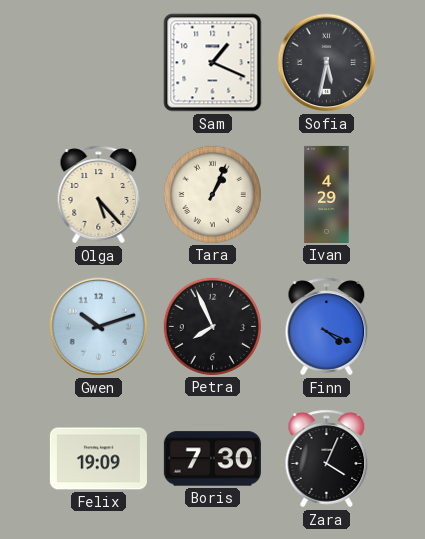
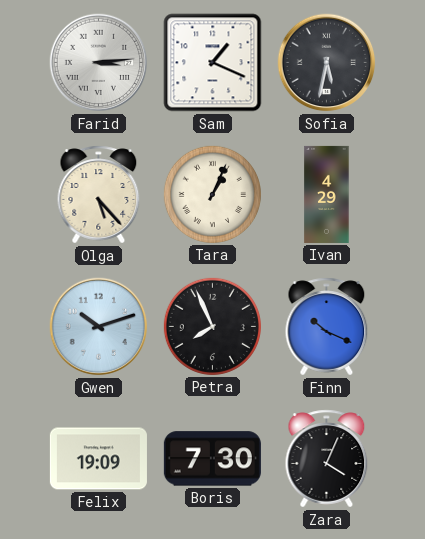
Farid: none -> 3:14
Finn: 4:19 -> 10:19
